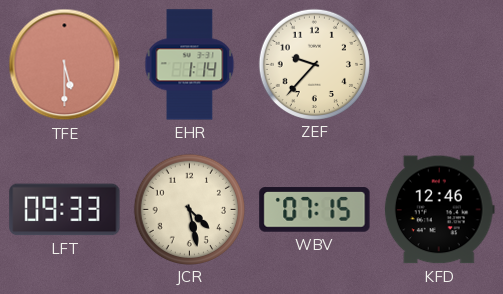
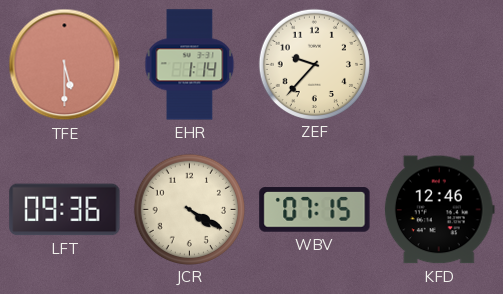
LFT: 09:33 -> 09:36
JCR: 4:28 -> 4:20
